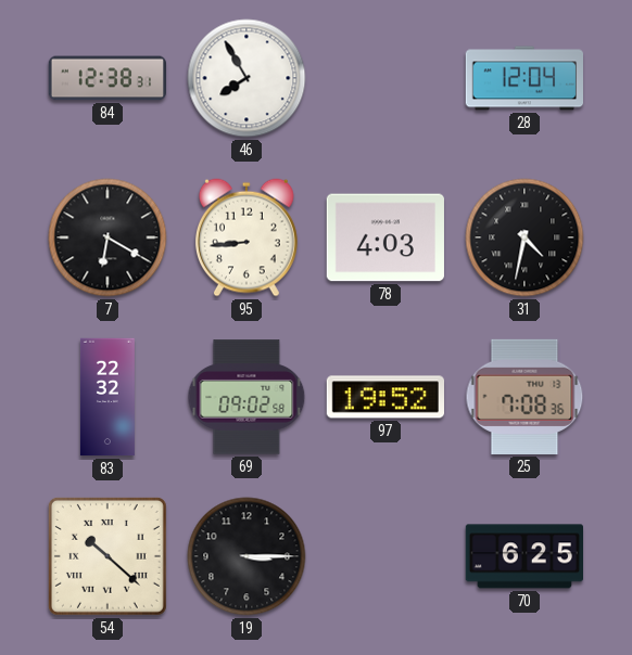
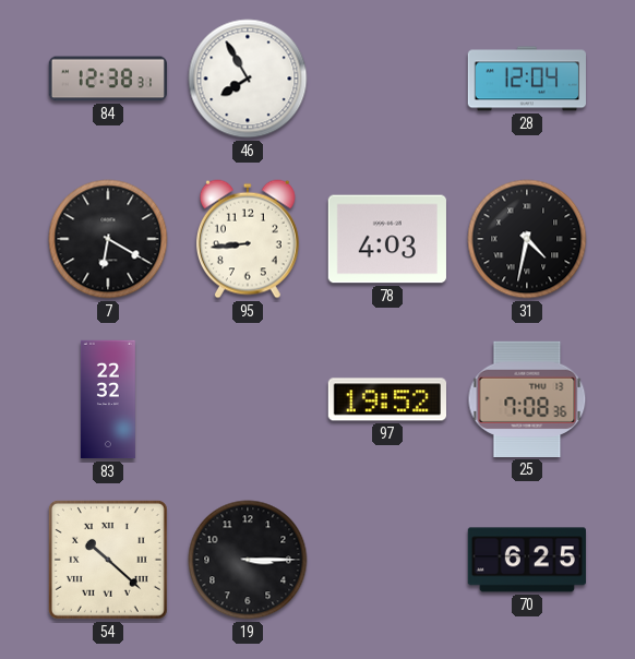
69: 09:02 -> none
